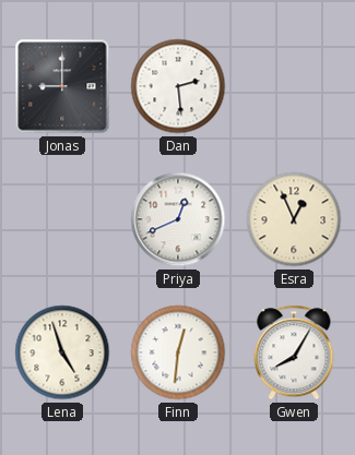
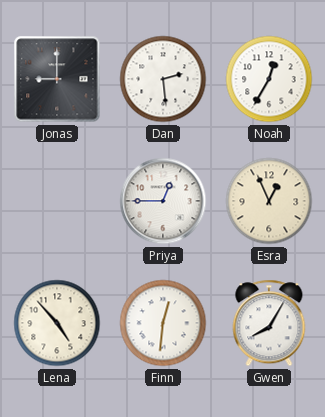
Noah: none -> 12:35
Priya: 12:41 -> 12:45
Lena: 4:57 -> 4:53
